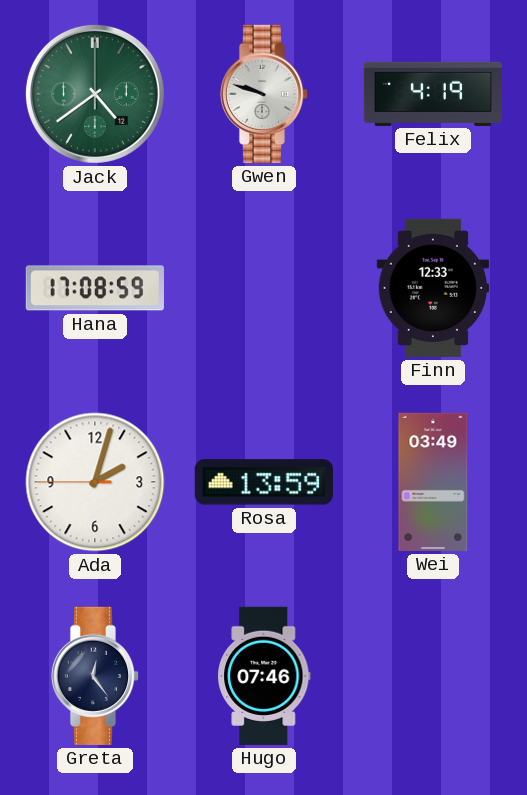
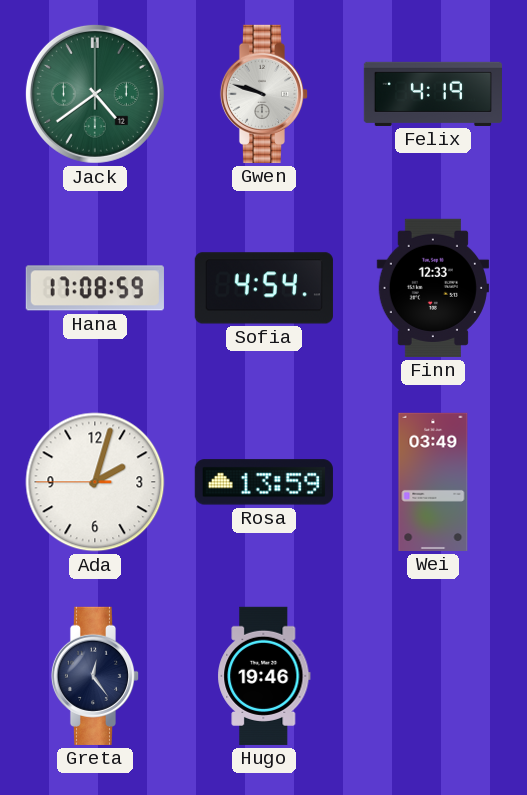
Sofia: none -> 4:54
Hugo: 07:46 -> 19:46
